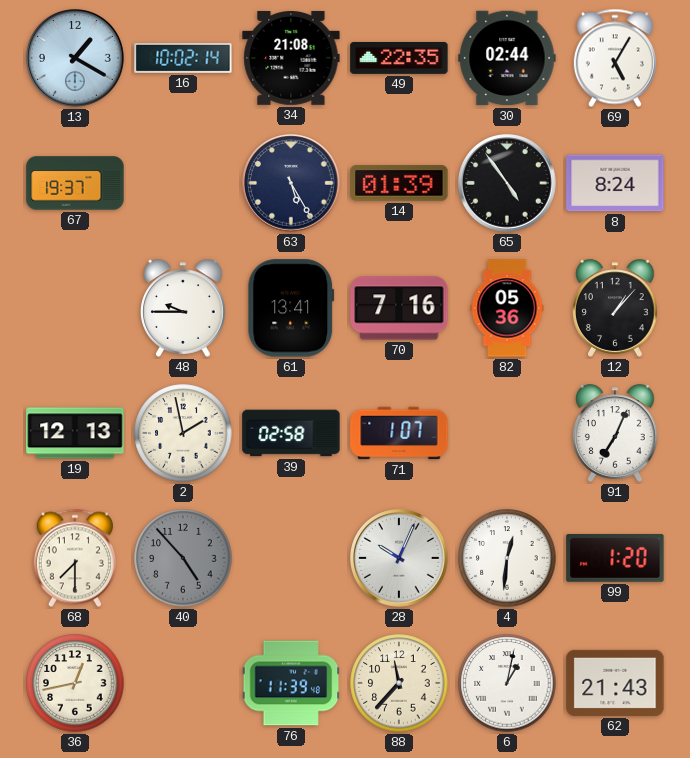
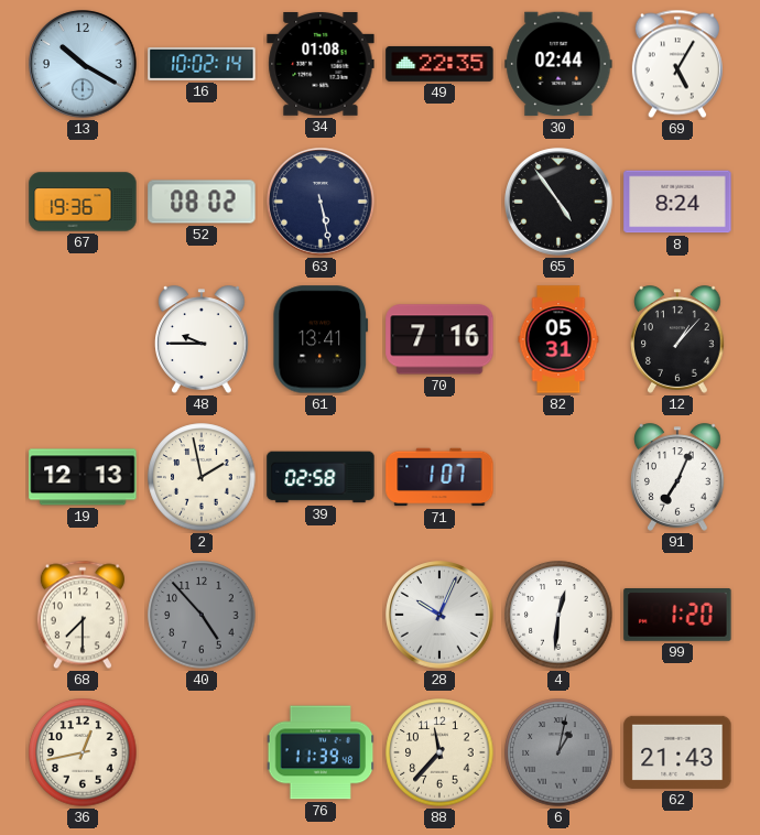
13: 1:20 -> 10:20
34: 21:08 -> 01:08
67: 19:37 -> 19:36
52: none -> 08:02
63: 5:25 -> 5:28
14: 01:39 -> none
82: 05:36 -> 05:31
6 dial: white -> grey
